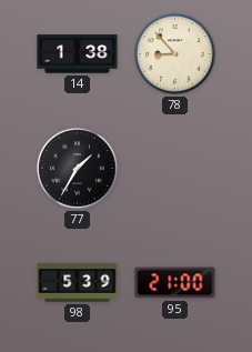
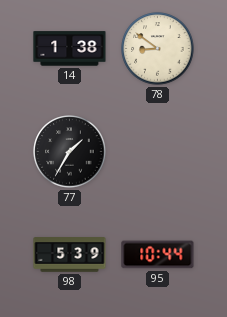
78: 8:53 -> 8:51
95: 21:00 -> 10:44
